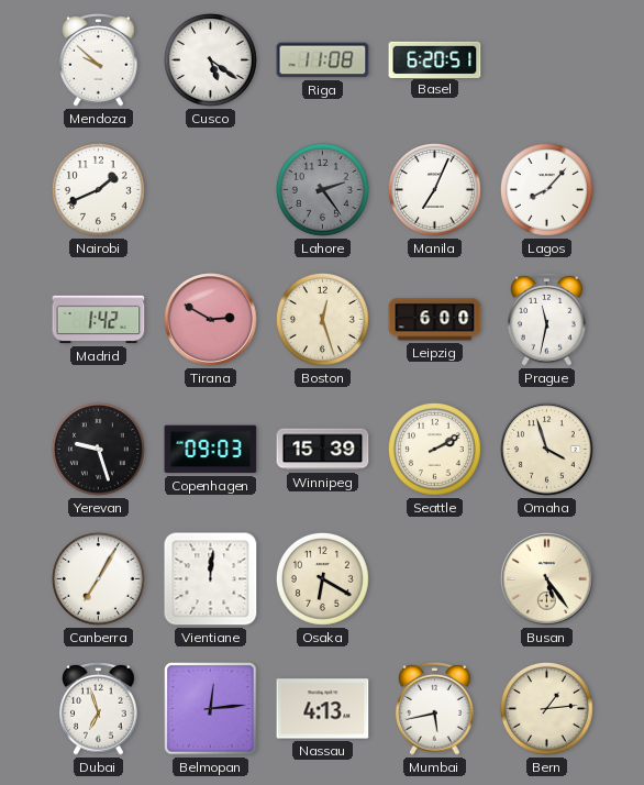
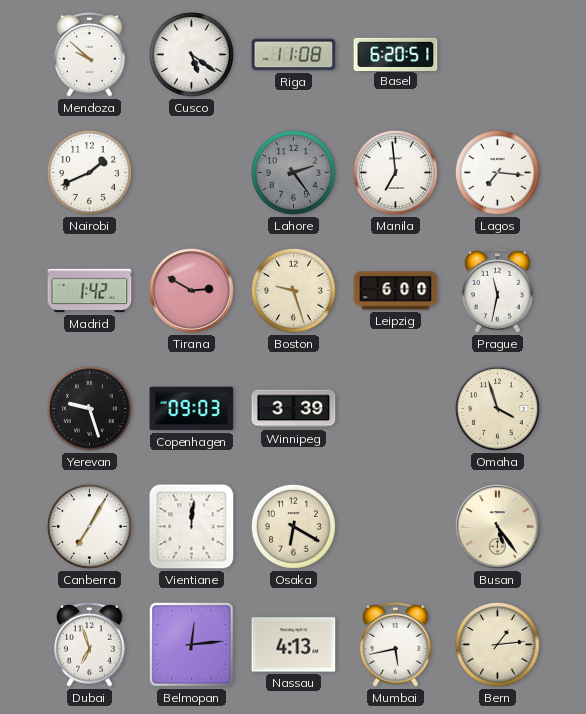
Manila: 7:04 -> 6:59
Lagos: 8:07 -> 7:16
Boston: 12:27 -> 9:27
Winnipeg: 15:39 -> 3:39
Seattle: 2:10 -> none
